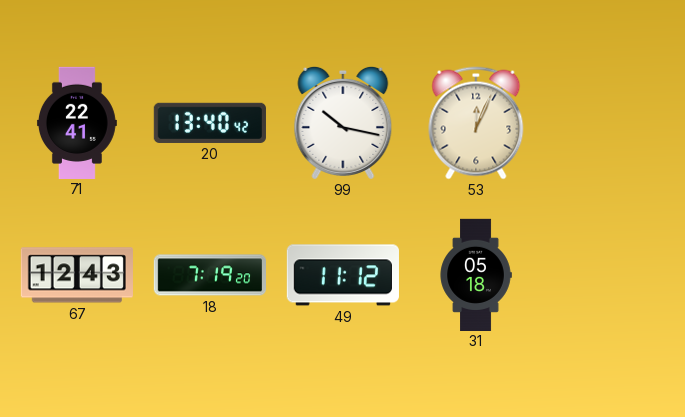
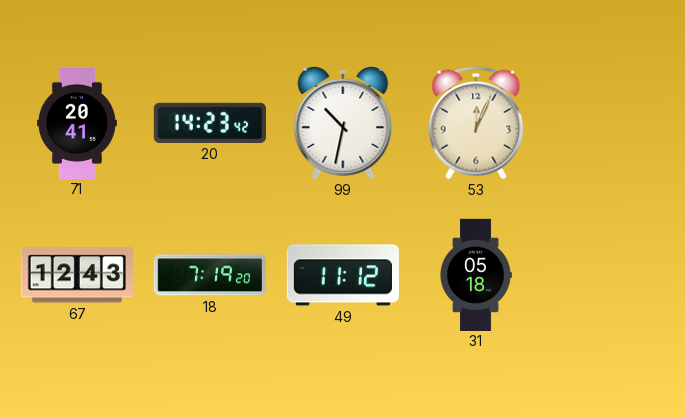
71: 22:41 -> 20:41
20: 13:40 -> 14:23
99: 10:17 -> 10:32
